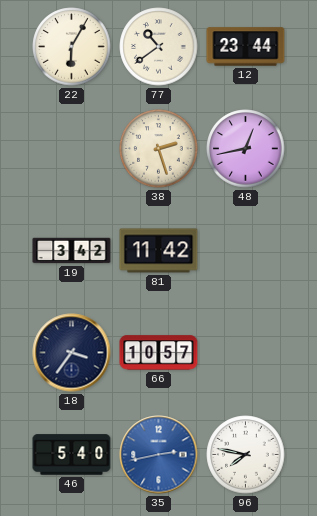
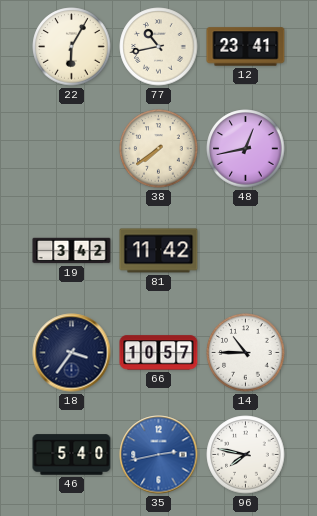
77: 10:39 -> 10:43
12: 23:44 -> 23:41
38: 2:27 -> 7:39
14: none -> 10:45
